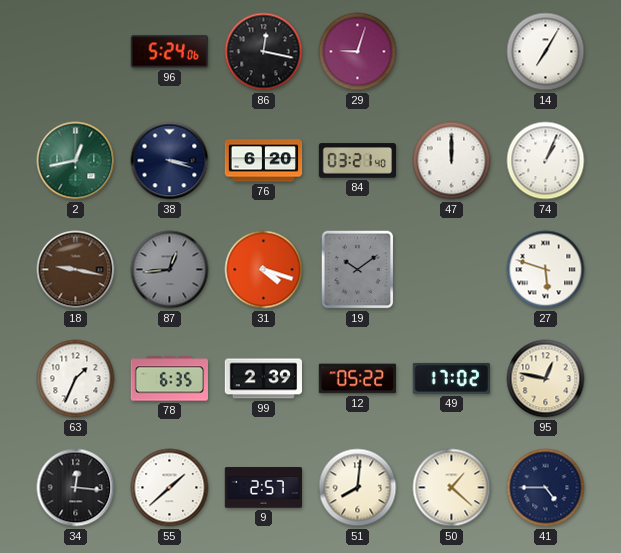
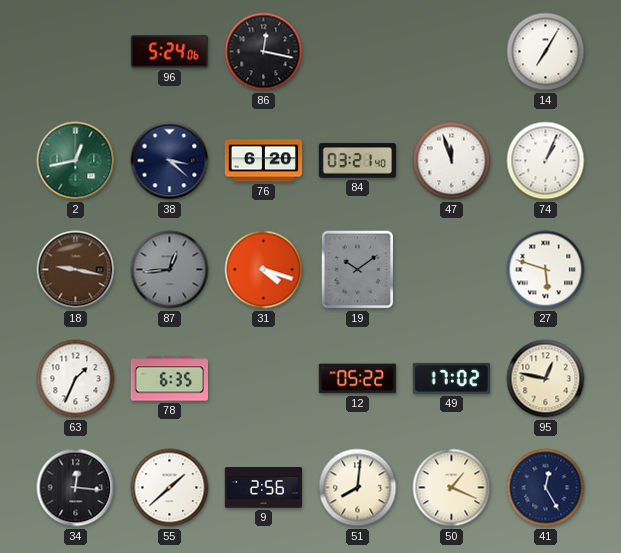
29: 9:03 -> none
38: 3:18 -> 3:22
47: 12:00 -> 11:57
99: 2:39 -> none
9: 2:57 -> 2:56
50: 1:22 -> 1:19
41: 4:45 -> 12:25
